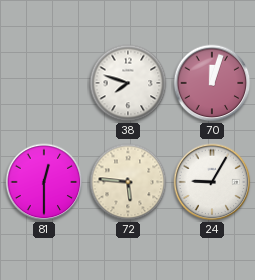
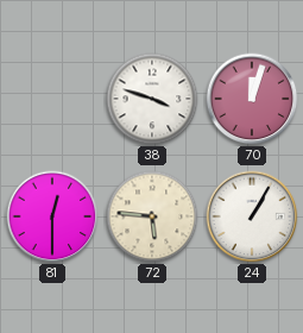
38: 7:48 -> 3:48
24: 9:05 -> 1:05
